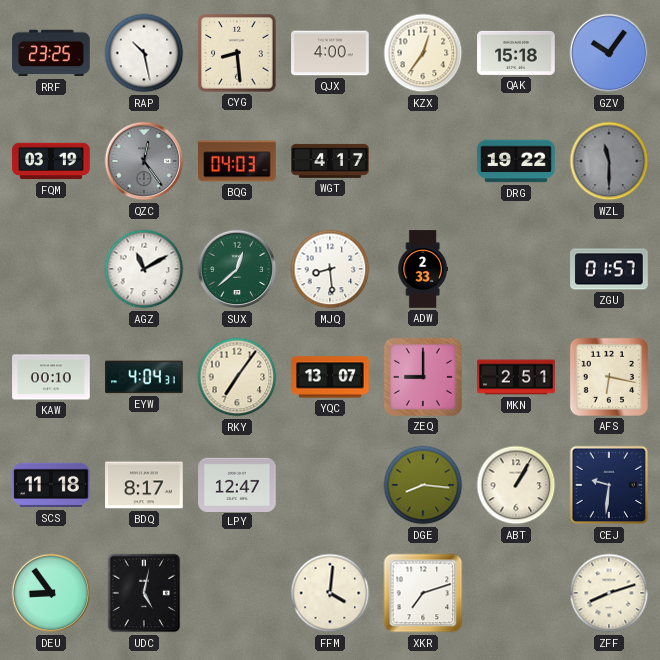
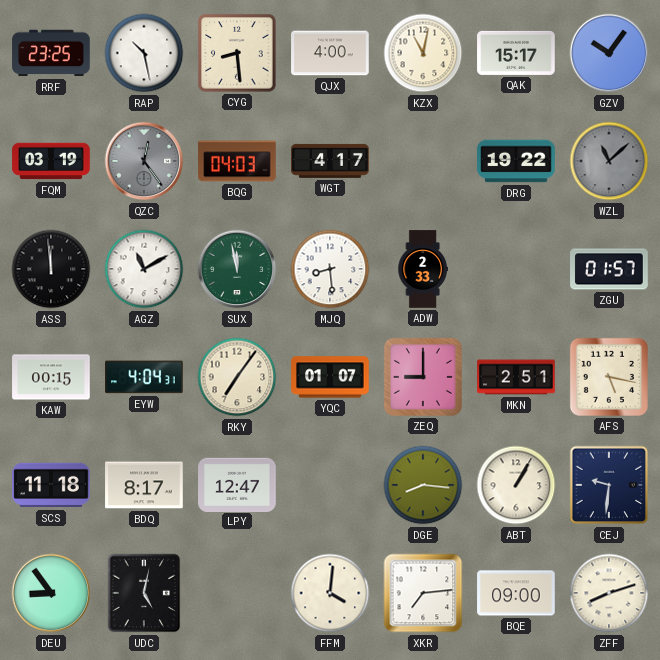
KZX: 12:36 -> 11:02
QAK: 15:18 -> 15:17
WZL: 11:30 -> 11:08
ASS: none -> 11:59
SUX: 12:38 -> 11:58
KAW: 00:10 -> 00:15
YQC: 13:07 -> 01:07
AFS: 6:17 -> 5:17
XKR: 7:12 -> 7:14
BQE: none -> 09:00
